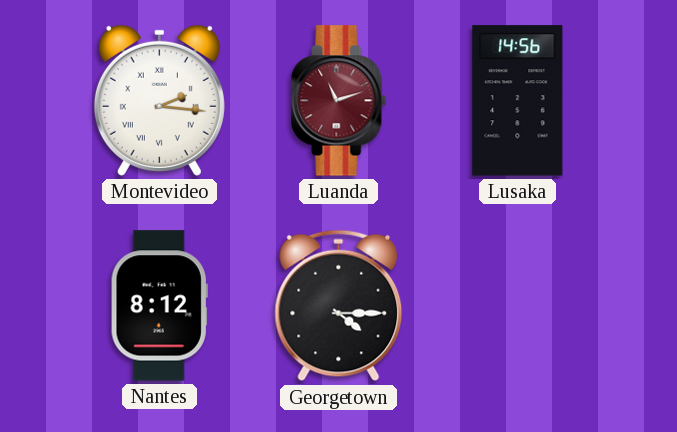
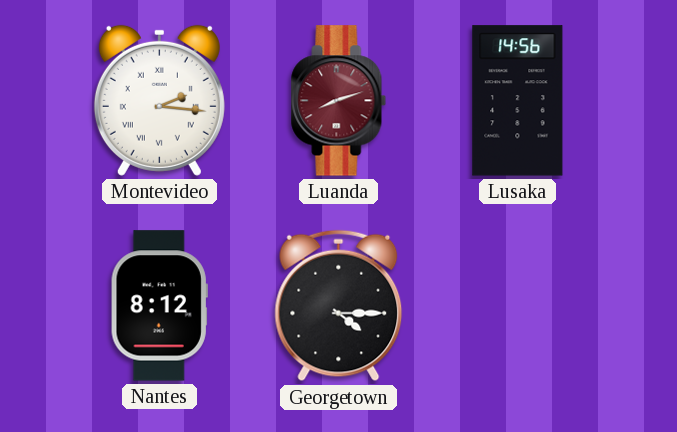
Luanda: 11:12 -> 8:12
